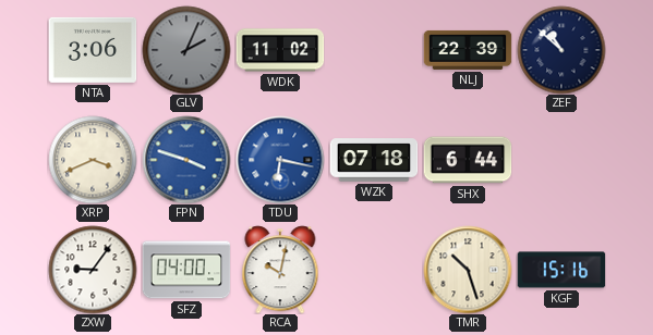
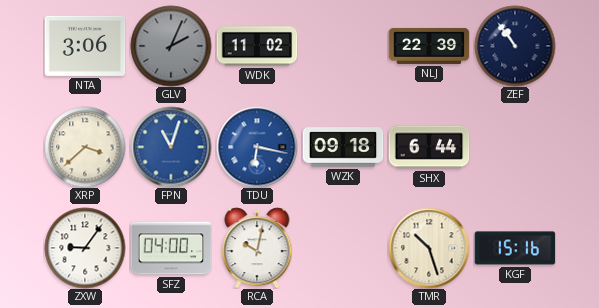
ZEF: 10:52 -> 10:54
XRP: 3:41 -> 3:38
FPN: 3:48 -> 11:03
WZK: 07:18 -> 09:18
